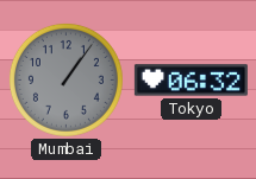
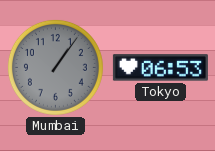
Tokyo: 06:32 -> 06:53
